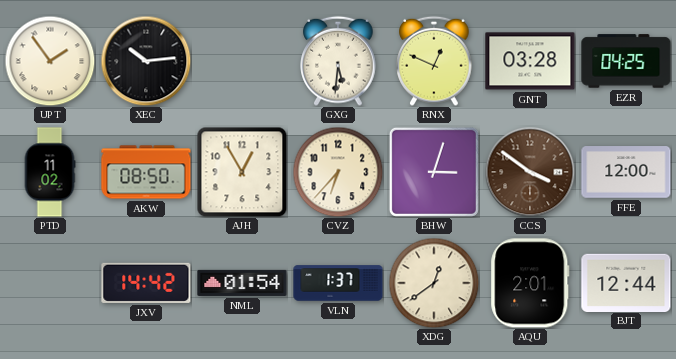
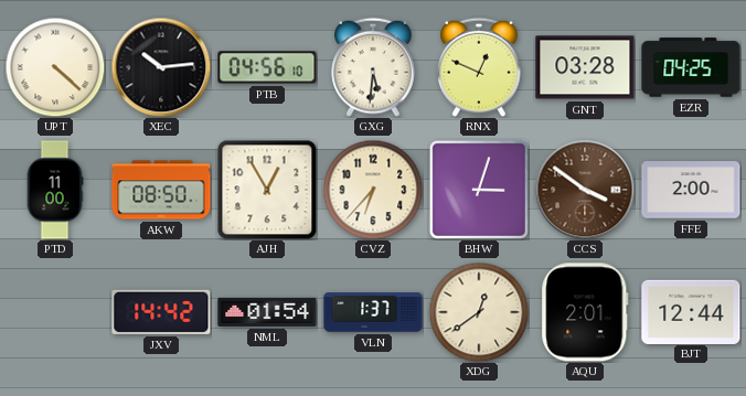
UPT: 1:54 -> 4:22
PTB: none -> 04:56
PTD: 11:02 -> 11:00
FFE: 12:00 -> 2:00
